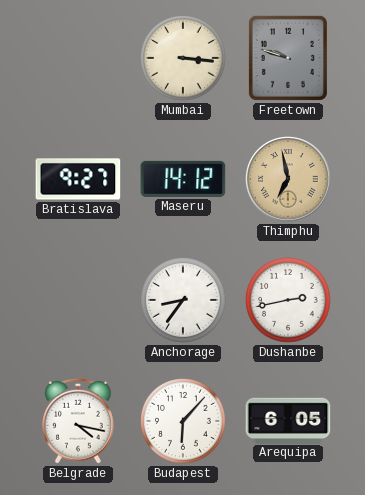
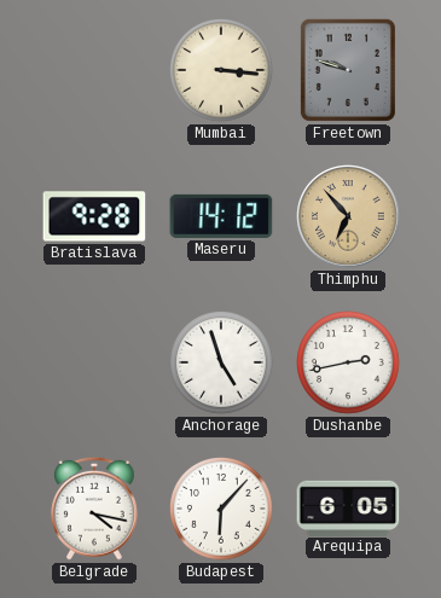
Bratislava: 9:27 -> 9:28
Thimphu: 6:58 -> 6:53
Anchorage: 8:36 -> 4:57
